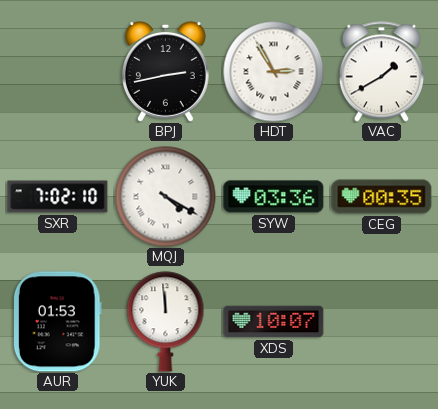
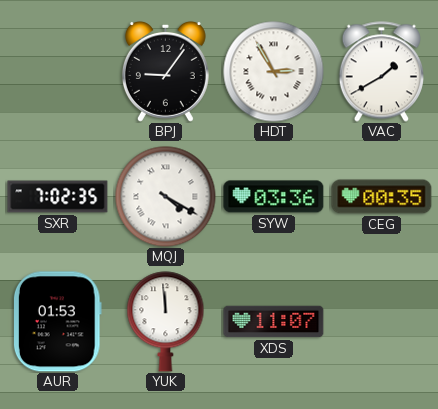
BPJ: 2:43 -> 9:06
SXR: 7:02:10 -> 7:02:35
XDS: 10:07 -> 11:07
